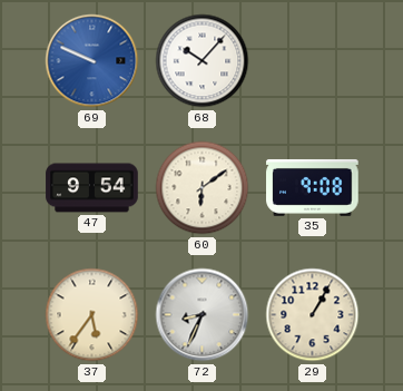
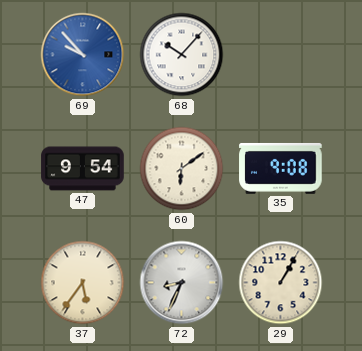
69: 9:49 -> 9:53
